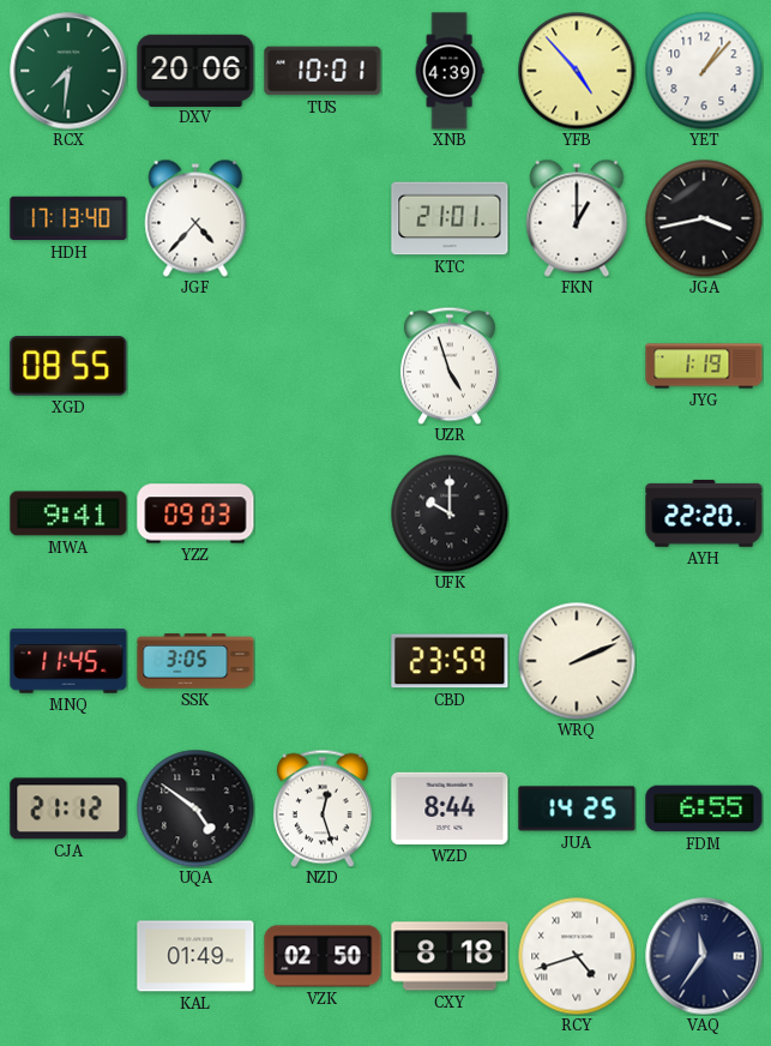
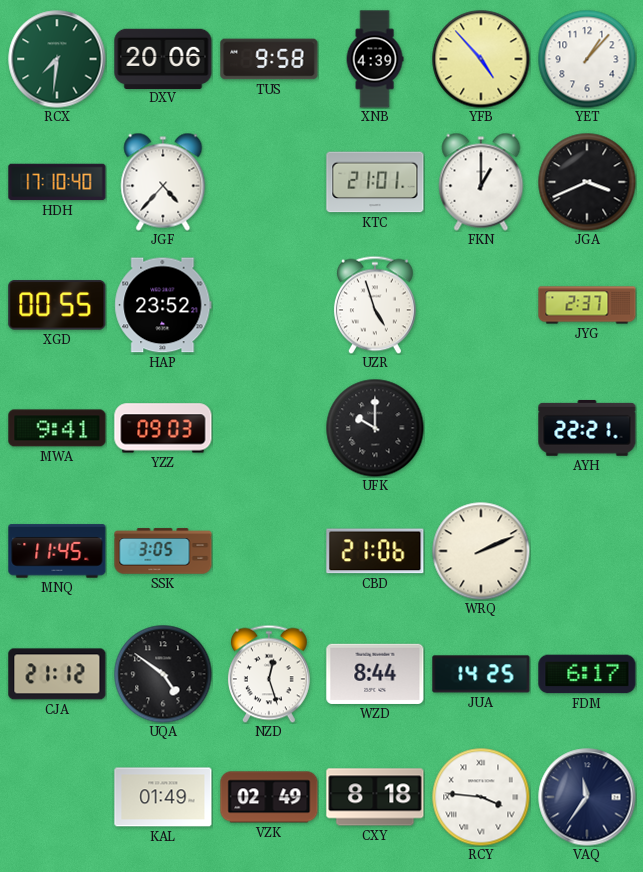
TUS: 10:01 -> 9:58
HDH: 17:13 -> 17:10
JGA: 3:43 -> 3:41
XGD: 08:55 -> 00:55
HAP: none -> 23:52
JYG: 1:19 -> 2:37
AYH: 22:20 -> 22:21
CBD: 23:59 -> 21:06
FDM: 6:55 -> 6:17
VZK: 02:50 -> 02:49
RCY: 4:42 -> 3:46
